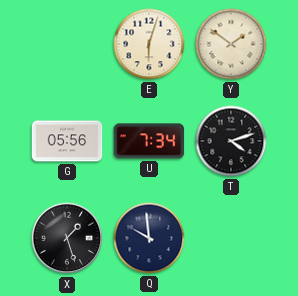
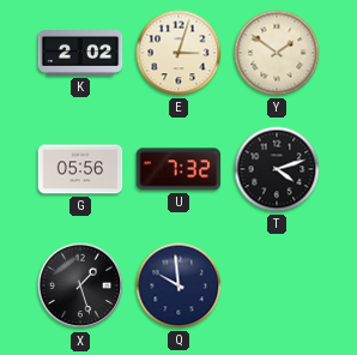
K: none -> 2:02
E: 6:03 -> 3:03
U: 7:34 -> 7:32
